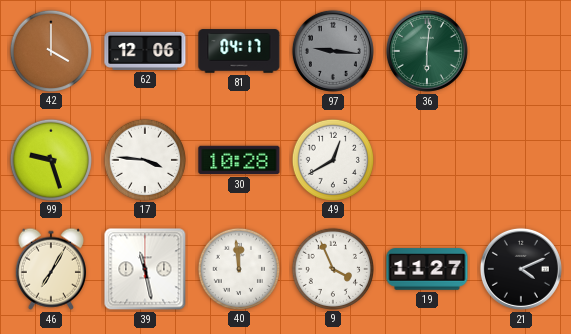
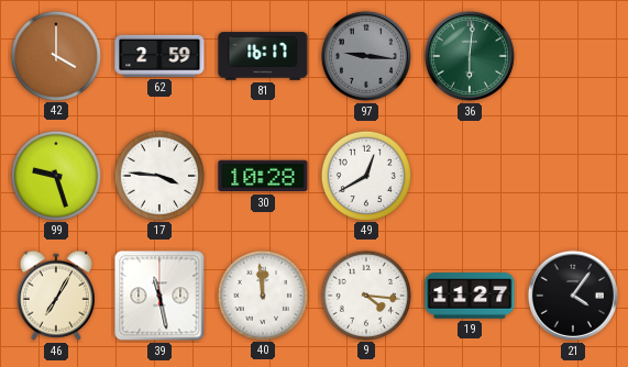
62: 12:06 -> 2:59
81: 04:17 -> 16:17
9: 3:56 -> 4:16
21: 4:11 -> 4:06
